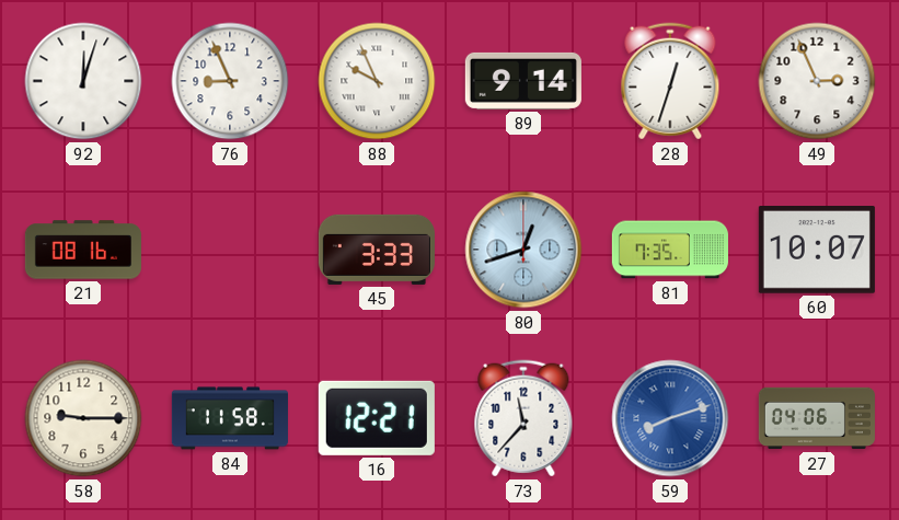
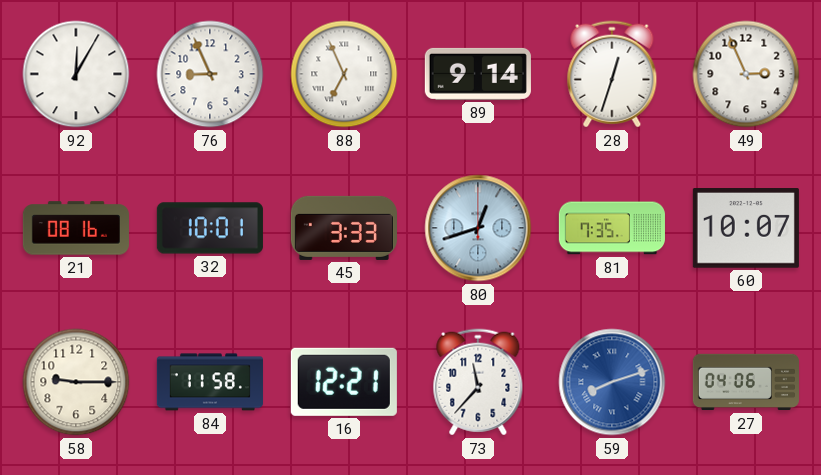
92: 12:03 -> 12:05
88: 9:56 -> 6:56
32: none -> 10:01
